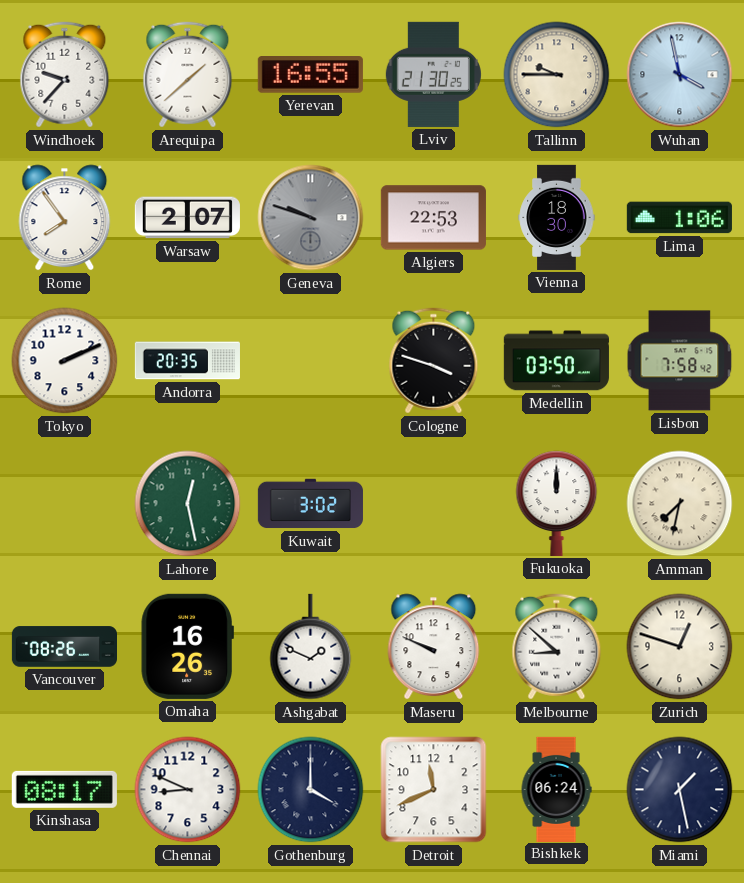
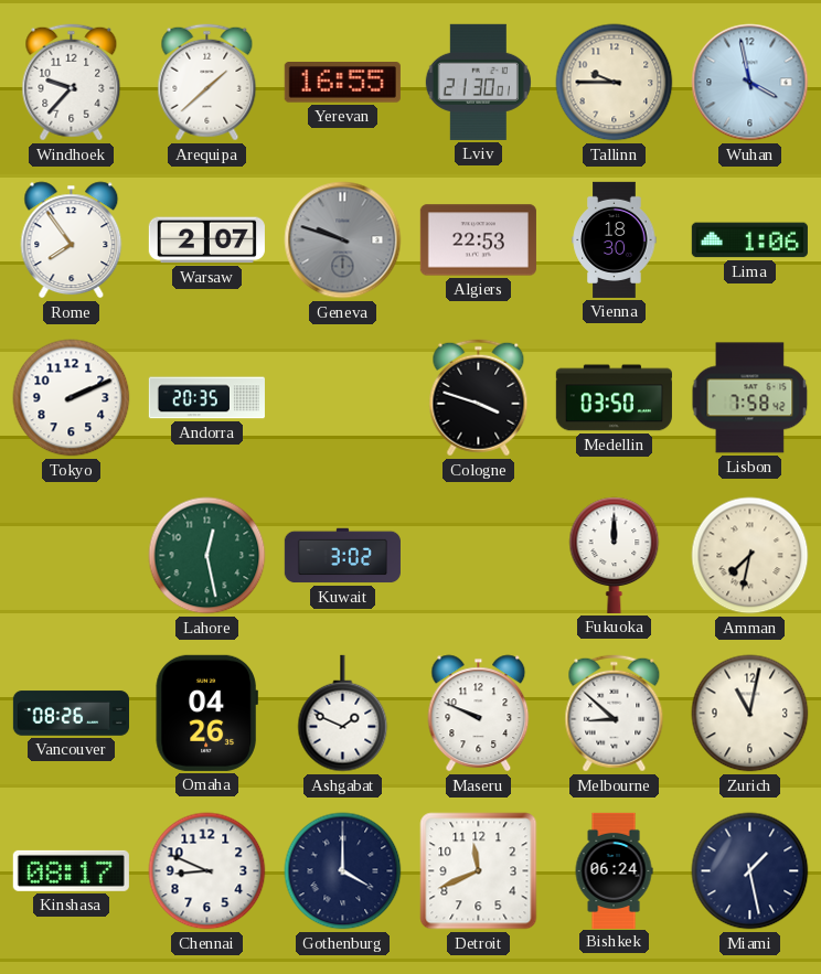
Lviv: 21:30:25 -> 21:30:01
Omaha: 16:26 -> 04:26
Zurich: 12:48 -> 11:02
